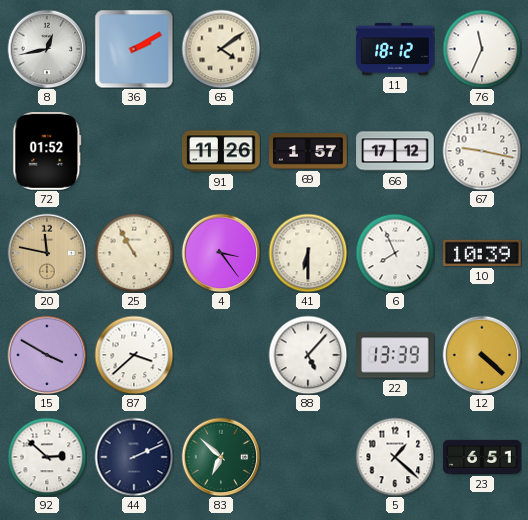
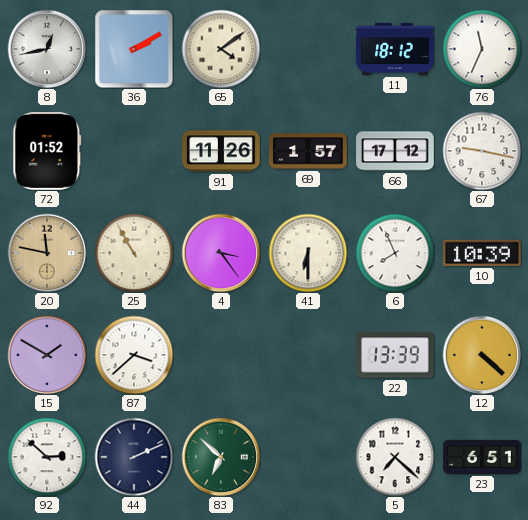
15: 3:50 -> 1:50
88: 5:07 -> none
5: 1:22 -> 7:22
